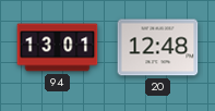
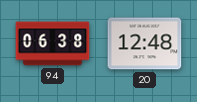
94: 13:01 -> 06:38
